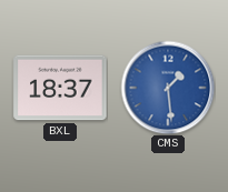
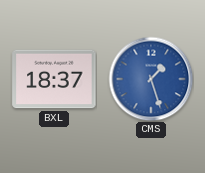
CMS: 1:29 -> 1:27
